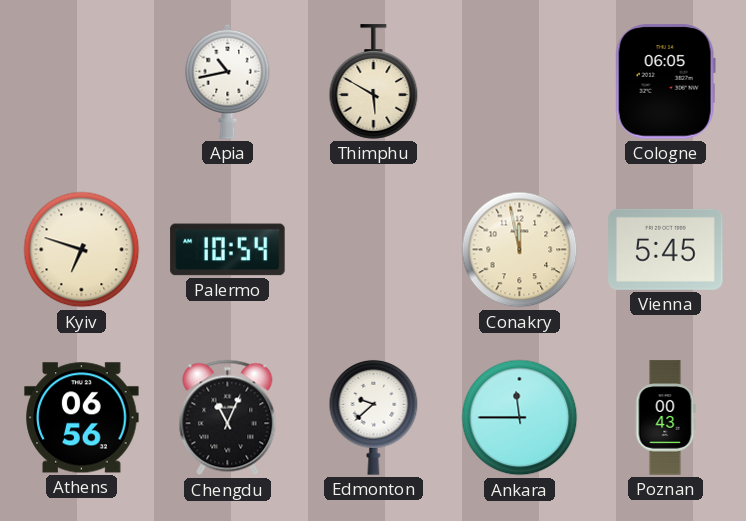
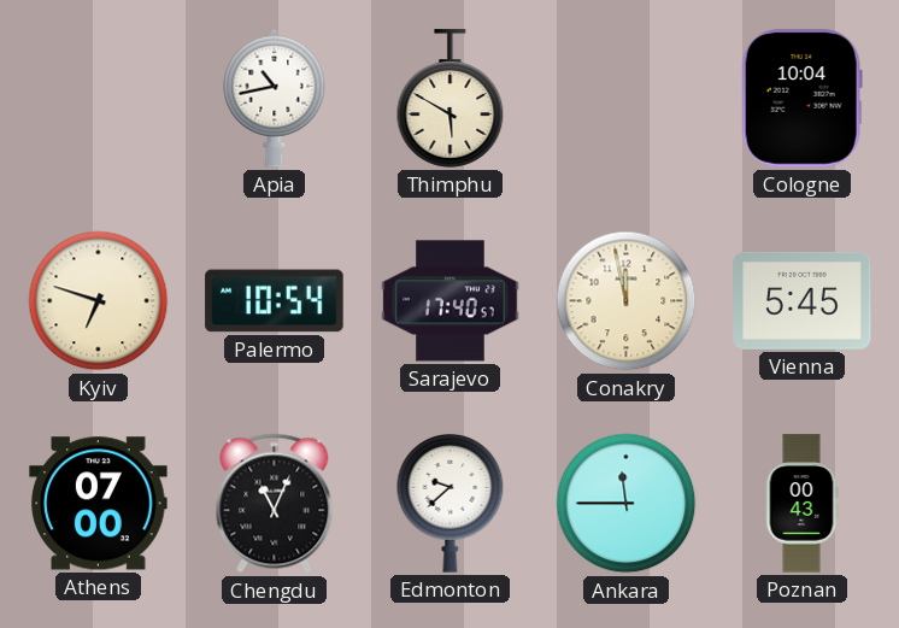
Cologne: 06:05 -> 10:04
Sarajevo: none -> 17:40
Athens: 06:56 -> 07:00
